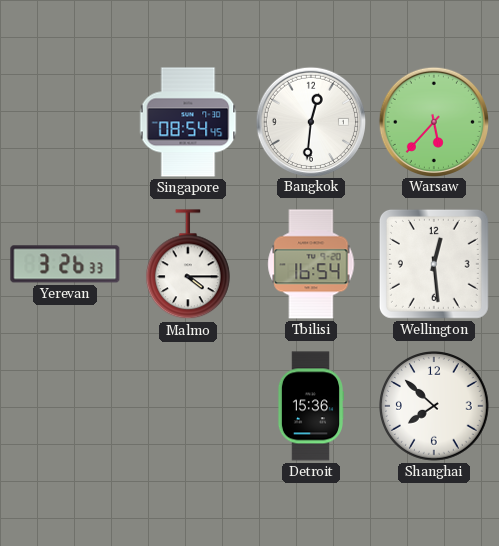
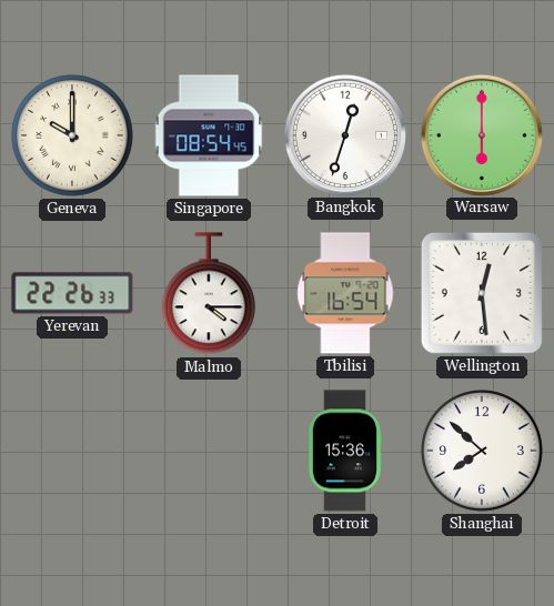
Geneva: none -> 10:00
Bangkok: 12:31 -> 12:33
Warsaw: 5:37 -> 6:00
Yerevan: 3:26 -> 22:26
